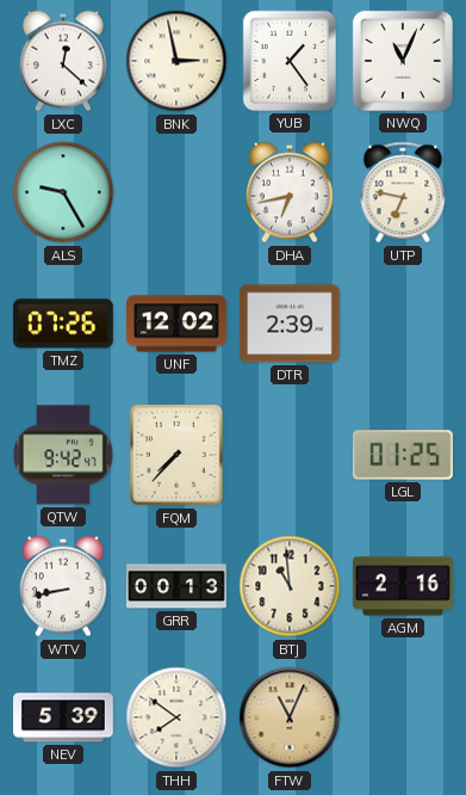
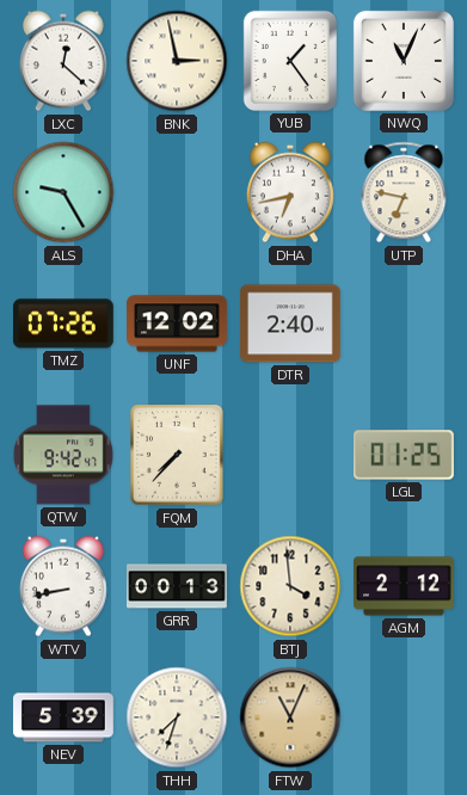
DTR: 2:39 -> 2:40
BTJ: 10:59 -> 3:59
AGM: 2:16 -> 2:12
THH: 7:51 -> 7:33
